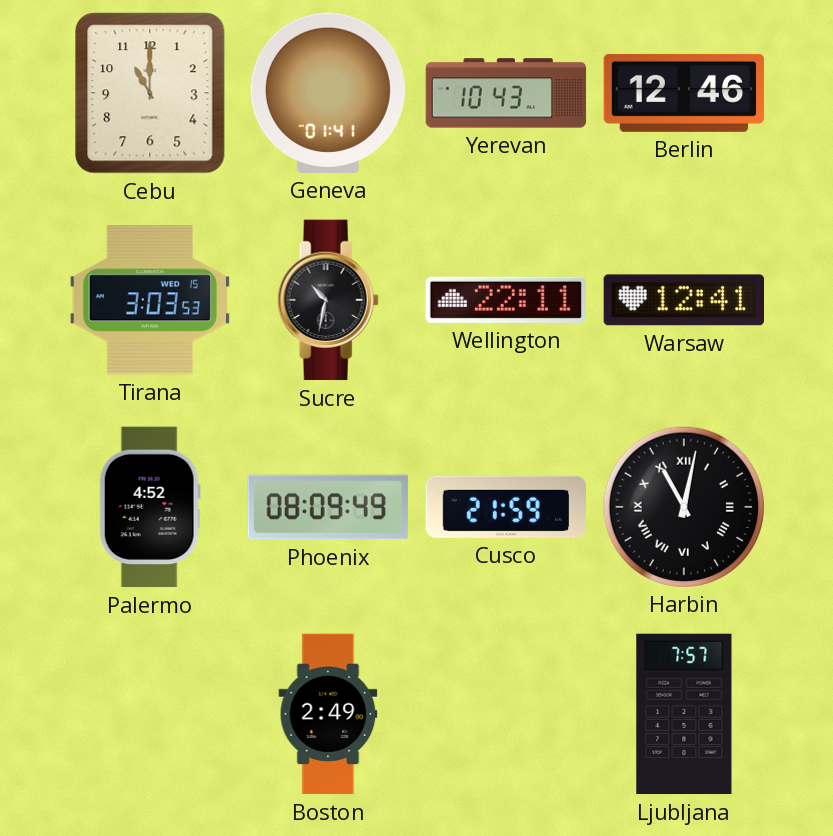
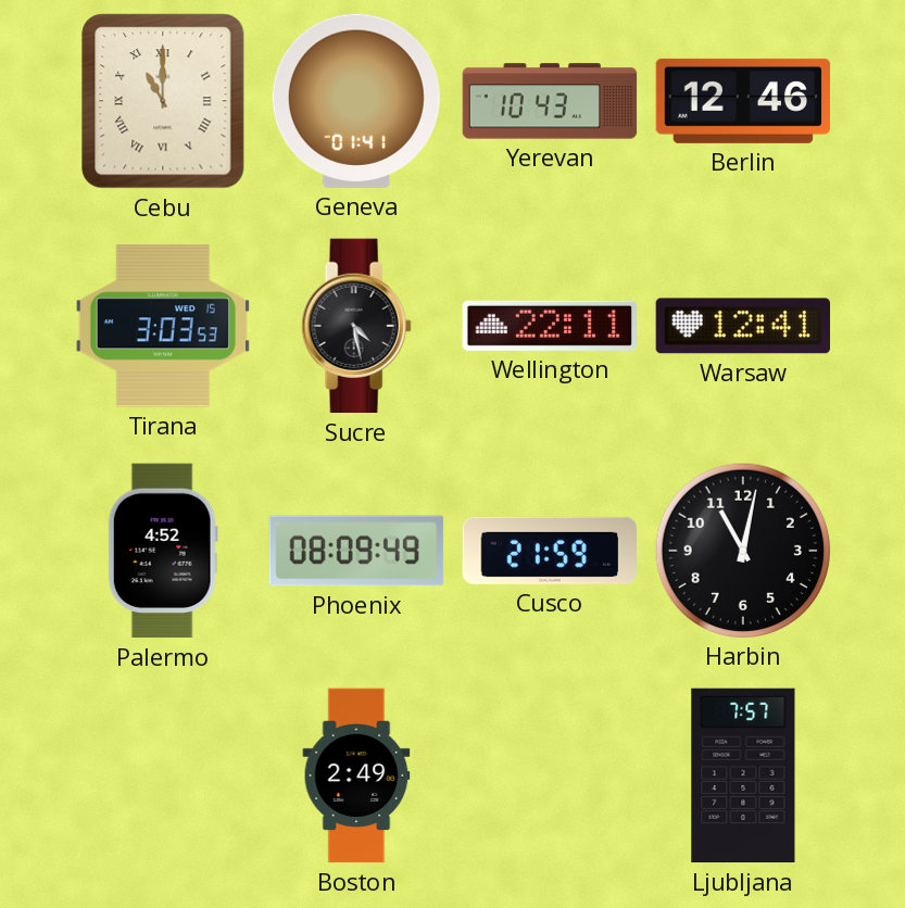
Cebu numerals: Arabic -> Roman
Sucre: 10:32 -> 4:28
Harbin numerals: Roman -> Arabic
